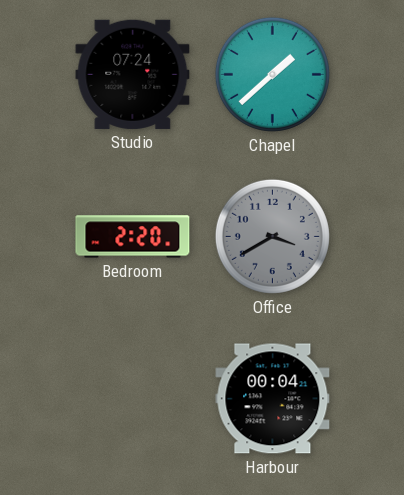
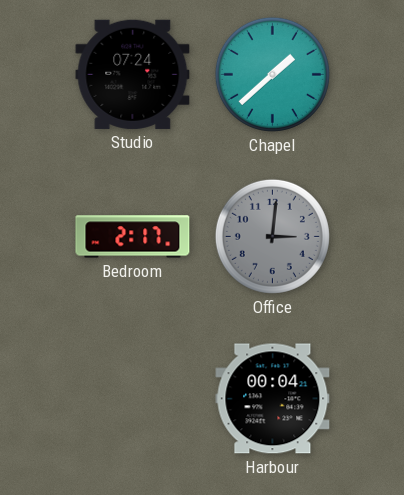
Bedroom: 2:20 -> 2:17
Office: 3:40 -> 3:01
